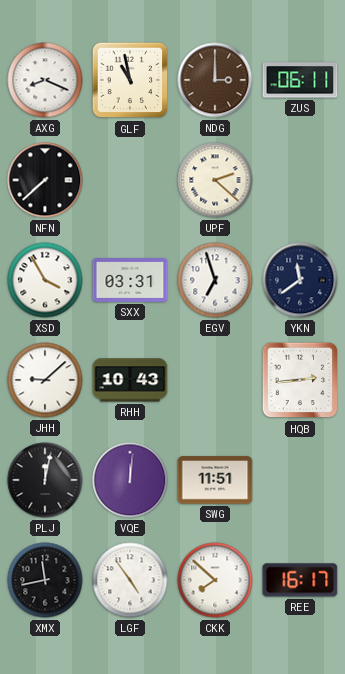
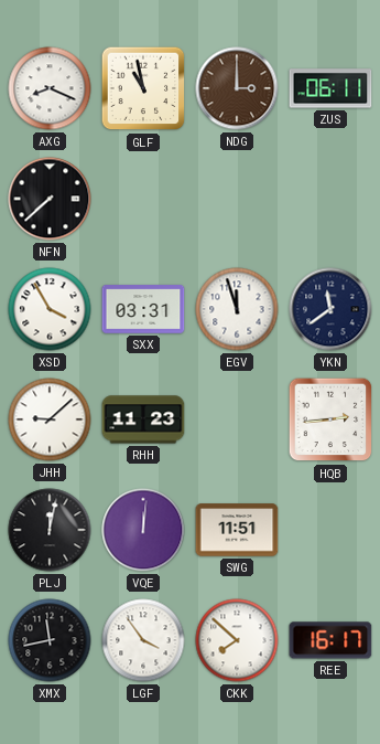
UPF: 2:22 -> none
EGV: 6:57 -> 11:57
RHH: 10:43 -> 11:23
LGF: 4:54 -> 3:54
